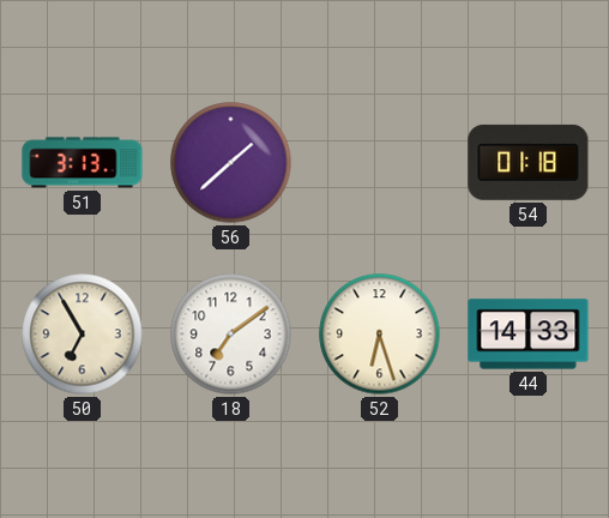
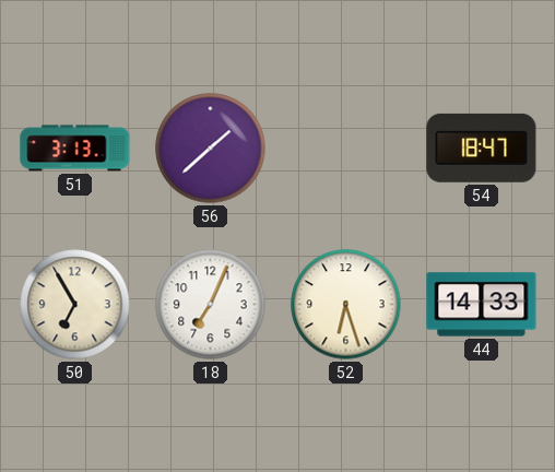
54: 01:18 -> 18:47
18: 7:09 -> 7:04
